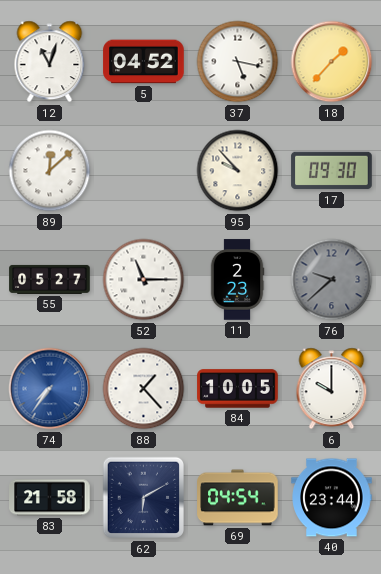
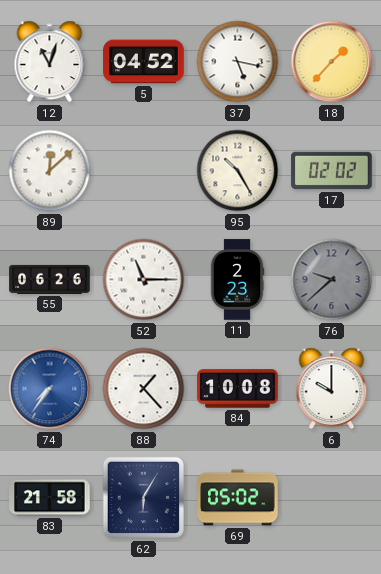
95: 9:53 -> 10:25
17: 09:30 -> 02:02
55: 05:27 -> 06:26
84: 10:05 -> 10:08
62: 6:10 -> 6:05
69: 04:54 -> 05:02
40: 23:44 -> none
